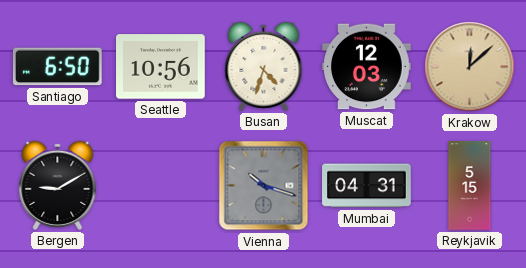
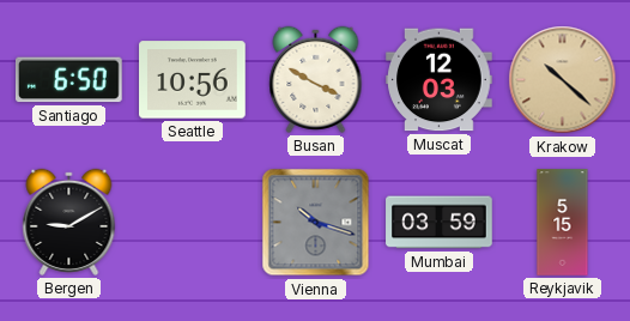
Busan: 4:33 -> 3:50
Krakow: 12:08 -> 10:22
Mumbai: 04:31 -> 03:59
